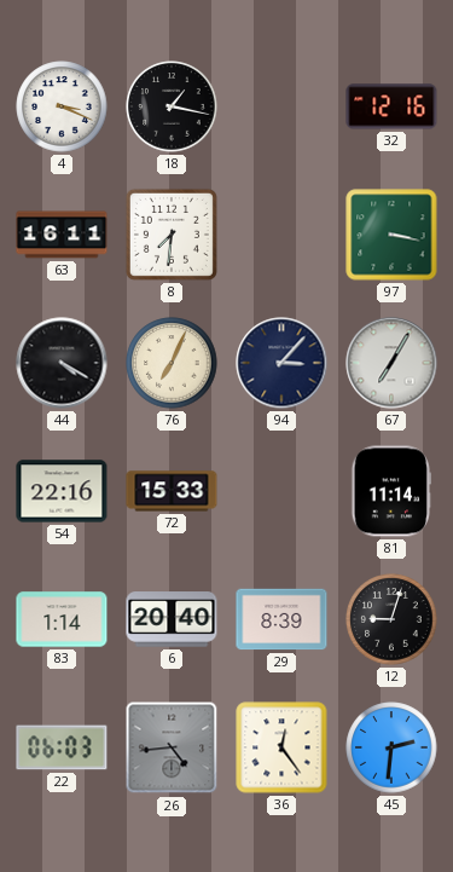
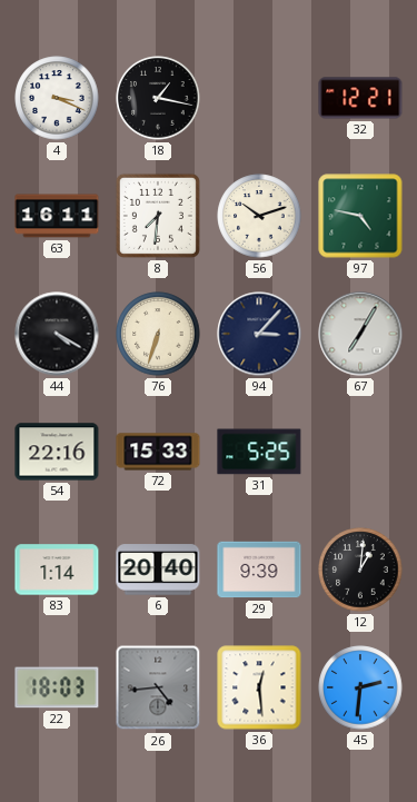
32: 12:16 -> 12:21
56: none -> 10:12
97: 3:17 -> 4:47
76: 7:04 -> 6:33
31: none -> 5:25
81: 11:14 -> none
29: 8:39 -> 9:39
12: 9:03 -> 1:01
22: 06:03 -> 18:03
36: 12:24 -> 12:29
